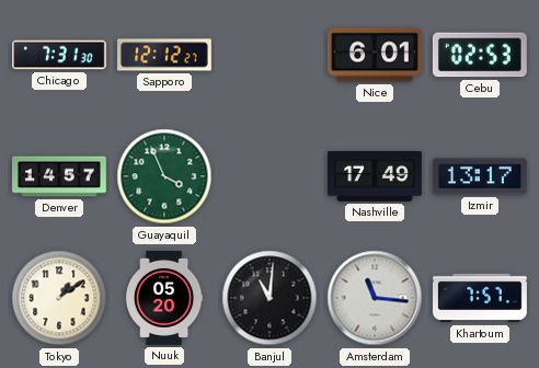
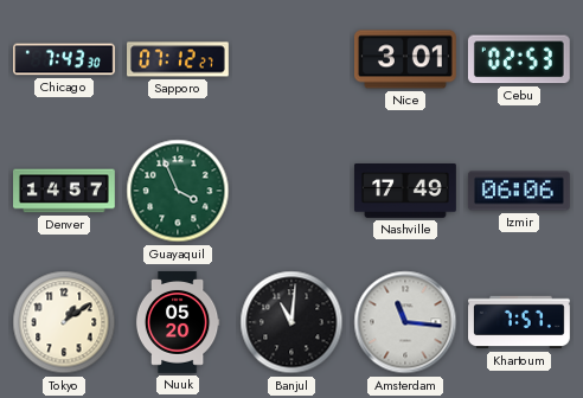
Chicago: 7:31 -> 7:43
Sapporo: 12:12 -> 07:12
Nice: 6:01 -> 3:01
Izmir: 13:17 -> 06:06
